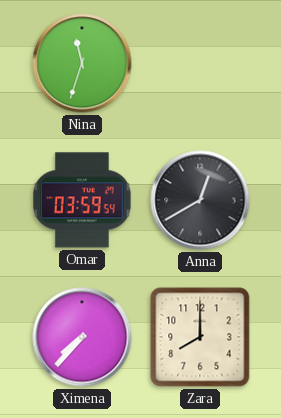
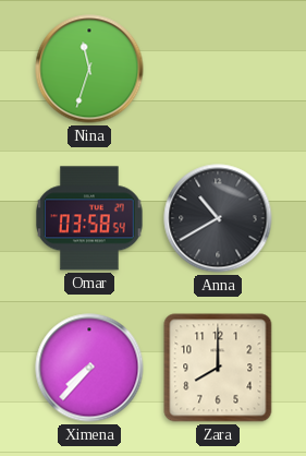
Omar: 03:59 -> 03:58
Anna: 12:40 -> 10:40
